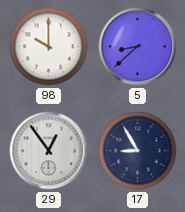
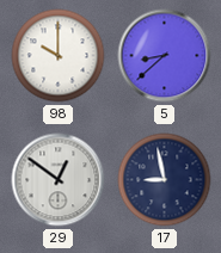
29: 12:54 -> 12:51
17: 8:55 -> 8:58
